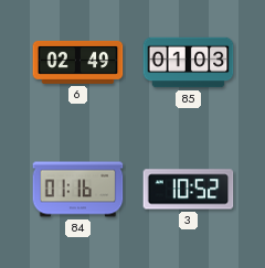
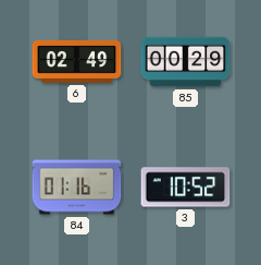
85: 01:03 -> 00:29
